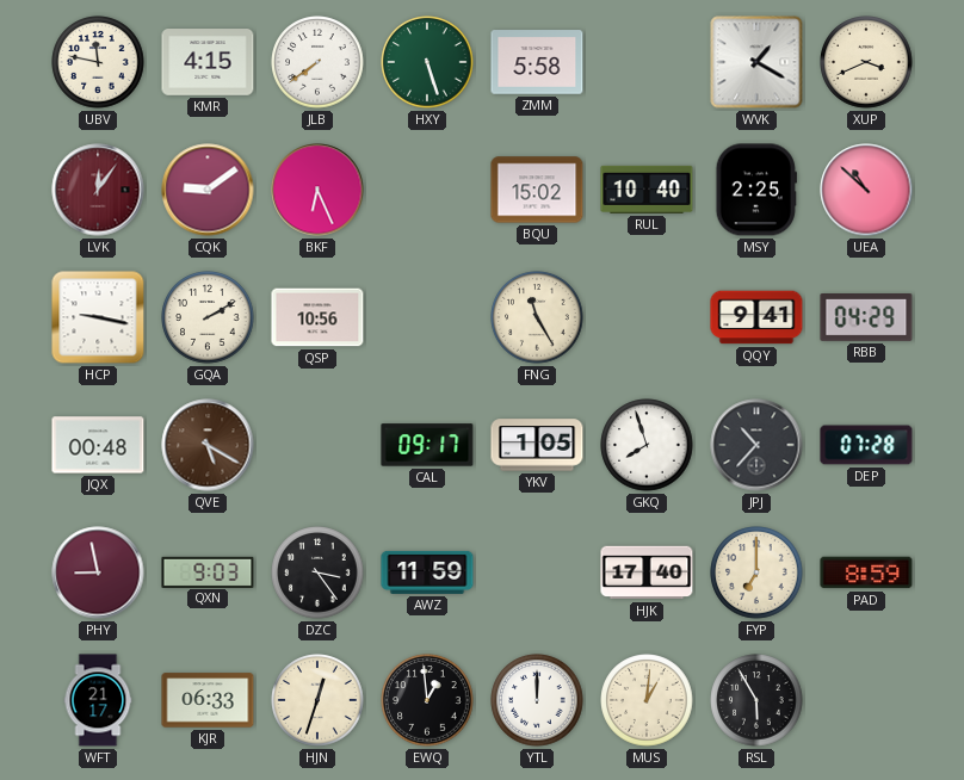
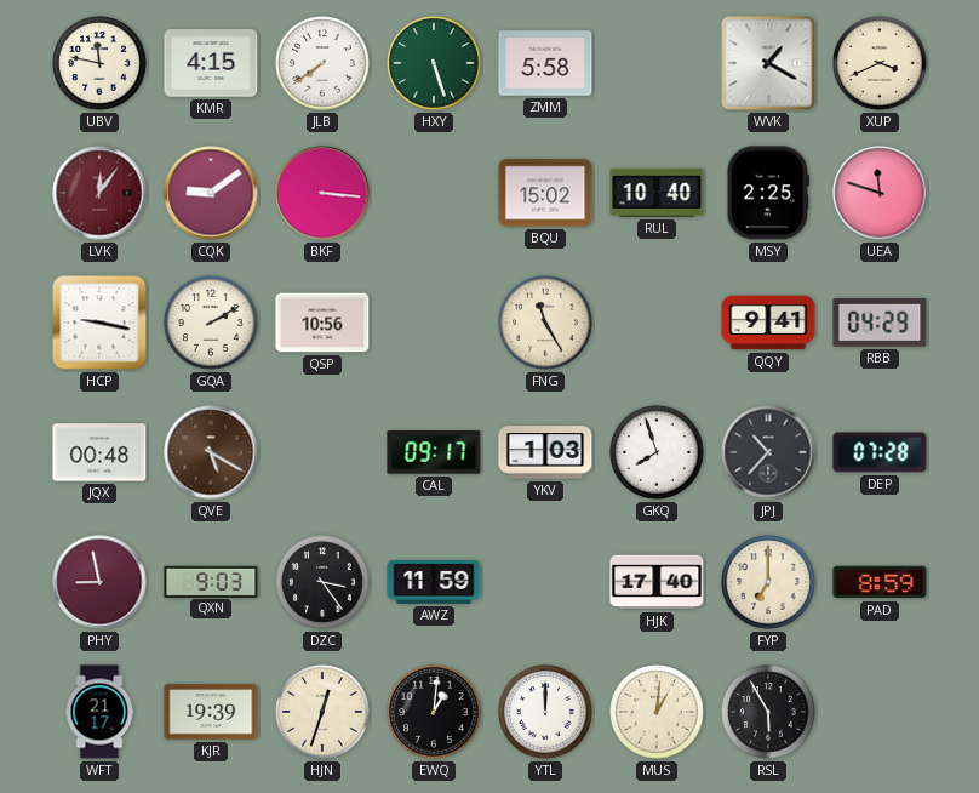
BKF: 6:26 -> 3:16
UEA: 10:52 -> 11:48
YKV: 1:05 -> 1:03
KJR: 06:33 -> 19:39
EWQ: 12:59 -> 1:01
